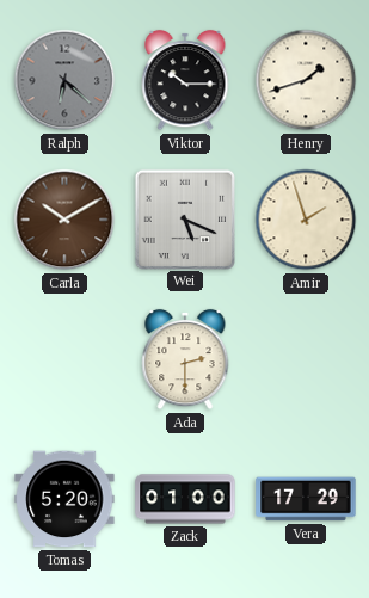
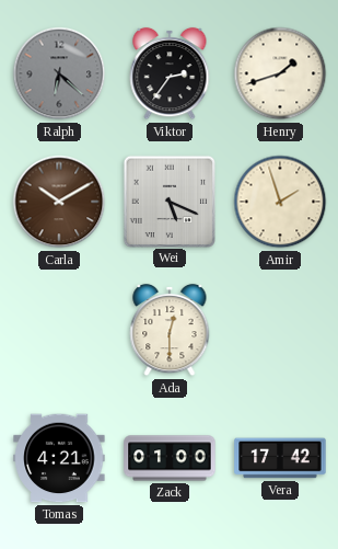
Viktor: 10:15 -> 2:36
Ada: 2:30 -> 12:30
Tomas: 5:20 -> 4:21
Vera: 17:29 -> 17:42
